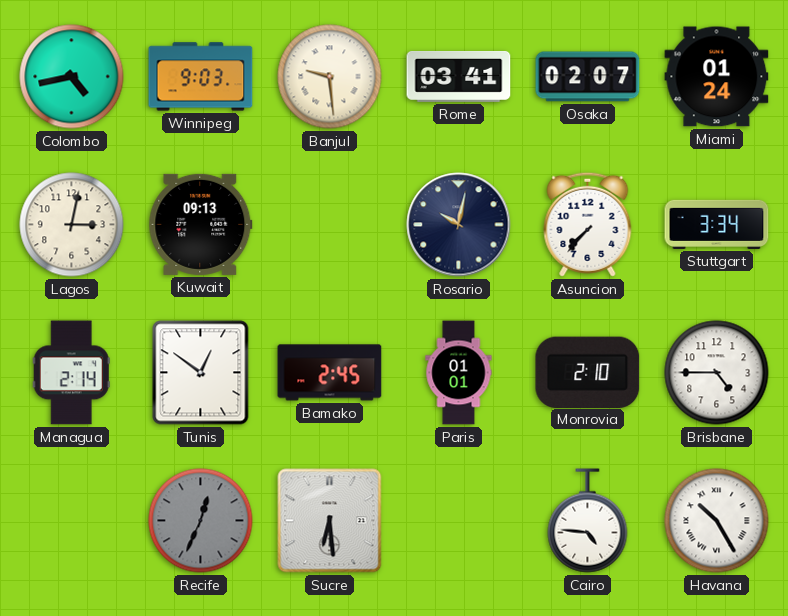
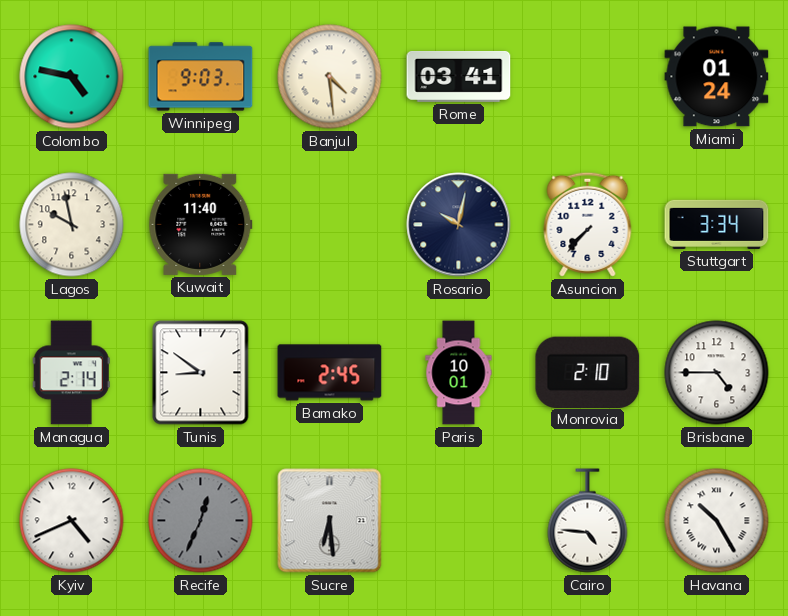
Colombo: 4:43 -> 4:47
Banjul: 9:29 -> 4:29
Osaka: 02:07 -> none
Lagos: 3:02 -> 9:58
Kuwait: 09:13 -> 11:40
Tunis: 12:51 -> 8:51
Paris: 01:01 -> 10:01
Kyiv: none -> 4:41
